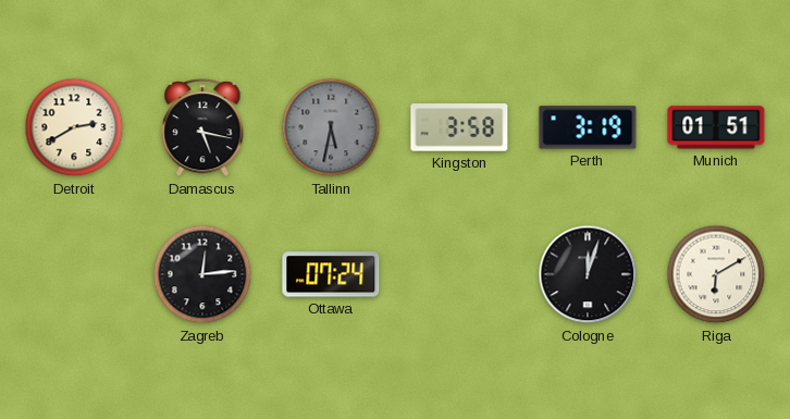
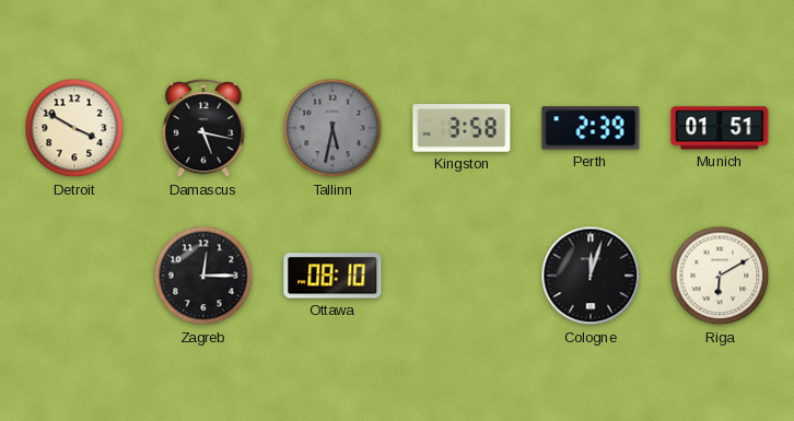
Detroit: 2:40 -> 3:50
Perth: 3:19 -> 2:39
Zagreb: 12:14 -> 12:15
Ottawa: 07:24 -> 08:10
